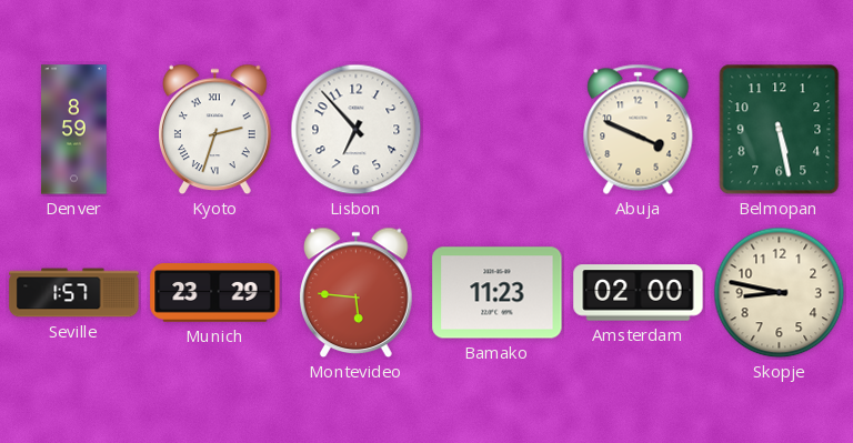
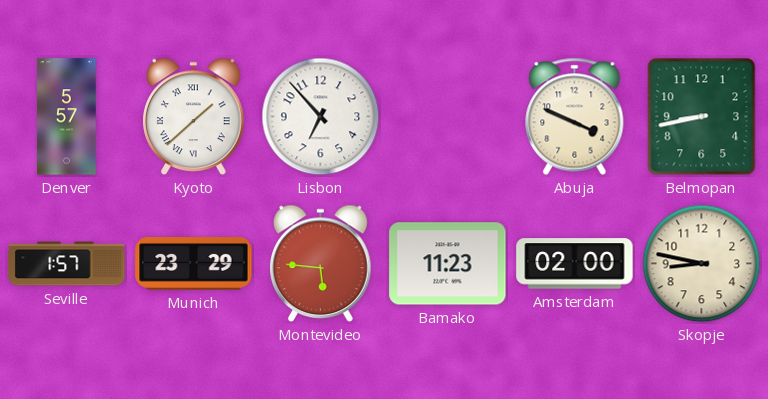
Denver: 8:59 -> 5:57
Kyoto: 2:33 -> 1:38
Belmopan: 5:28 -> 8:43
